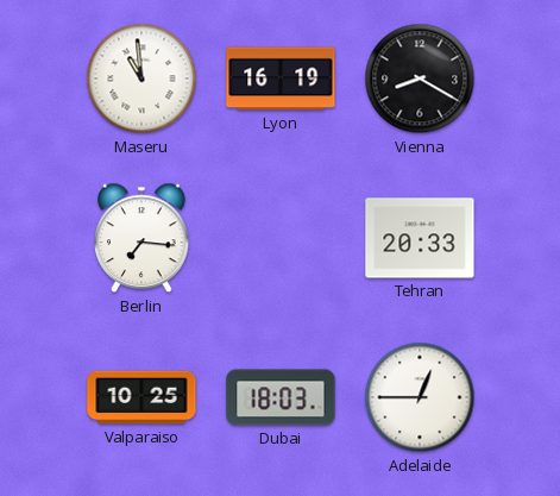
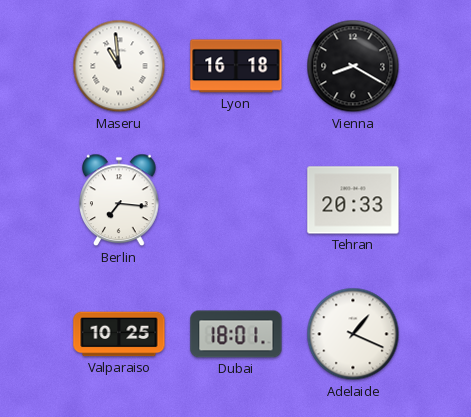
Lyon: 16:19 -> 16:18
Dubai: 18:03 -> 18:01
Adelaide: 12:45 -> 1:19
